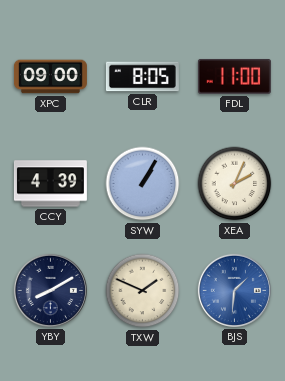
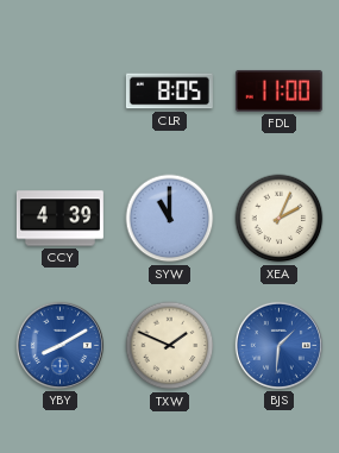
XPC: 09:00 -> none
SYW: 1:05 -> 11:00
YBY dial: navy -> blue
